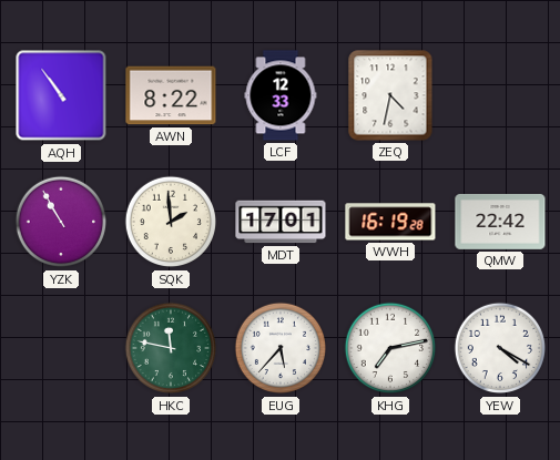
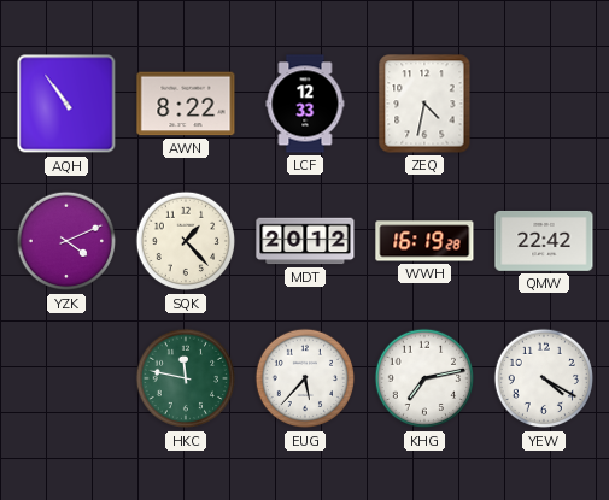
YZK: 10:55 -> 4:11
SQK: 1:59 -> 1:23
MDT: 17:01 -> 20:12
